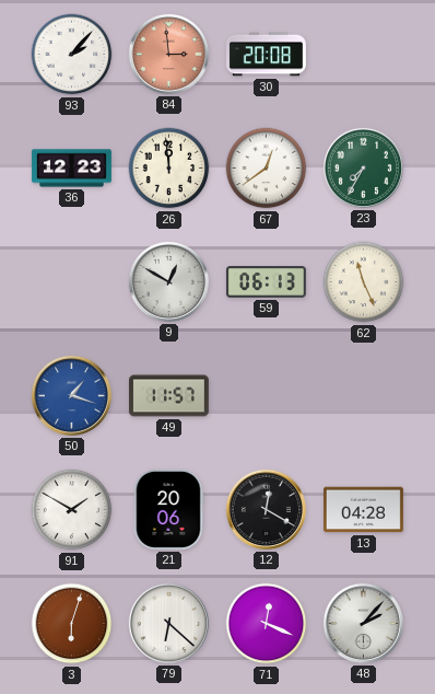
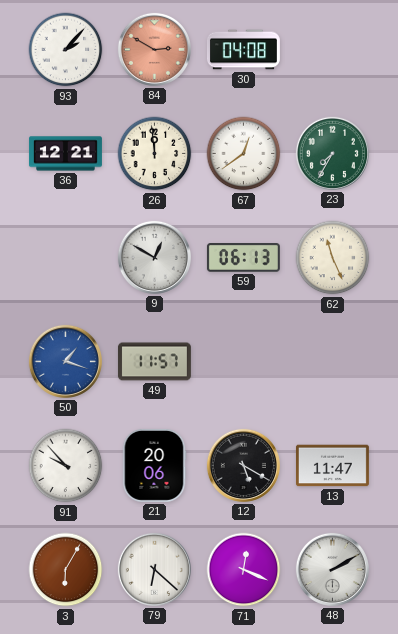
84: 2:59 -> 2:50
30: 20:08 -> 04:08
36: 12:23 -> 12:21
91: 1:50 -> 9:53
12: 12:20 -> 5:20
13: 04:28 -> 11:47
3: 6:03 -> 6:05
48: 2:07 -> 2:10
